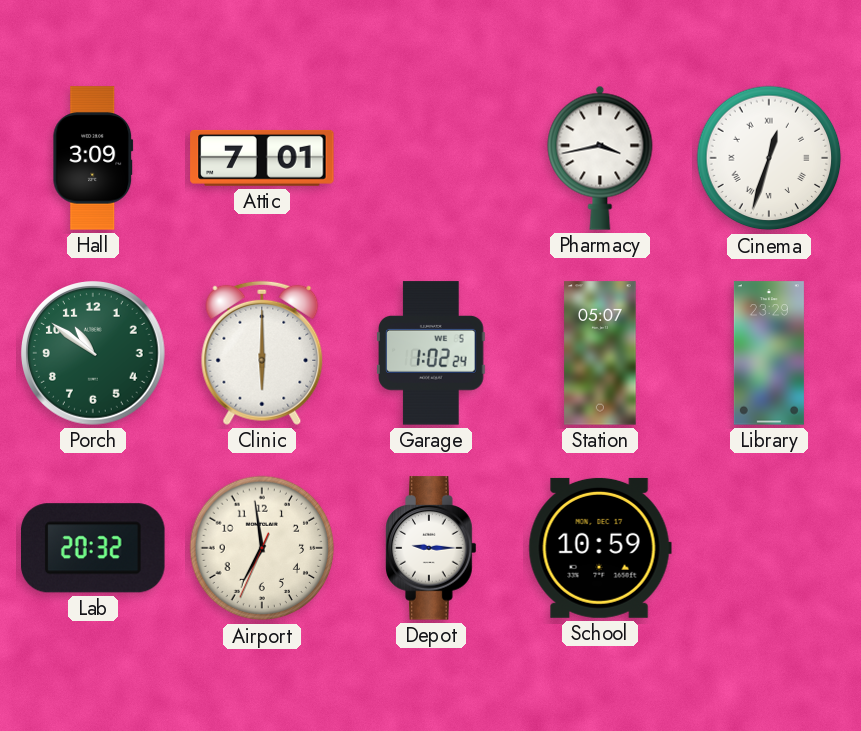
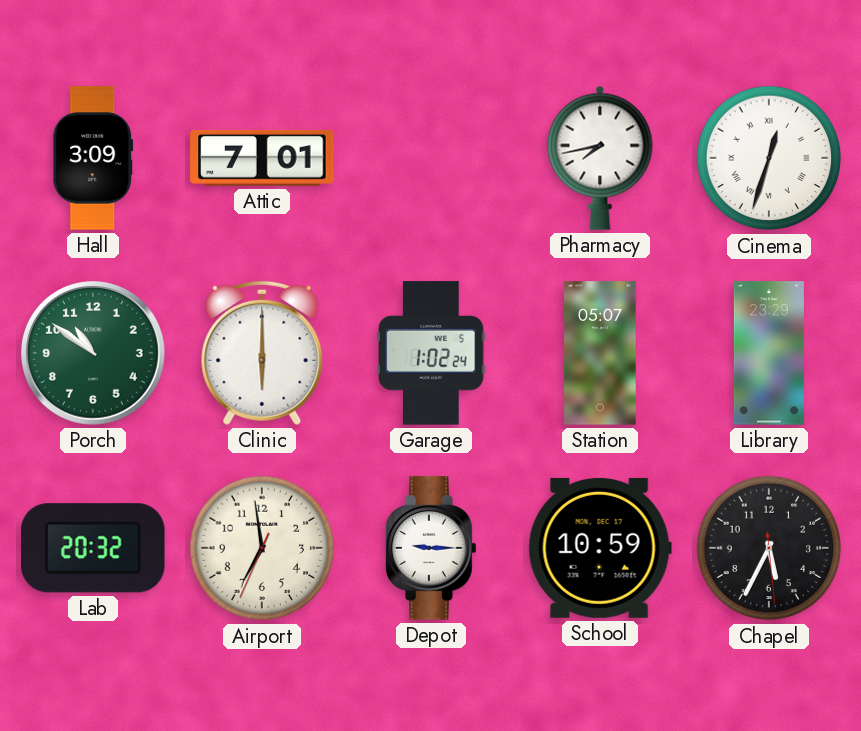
Pharmacy: 3:43 -> 7:43
Chapel: none -> 5:34
